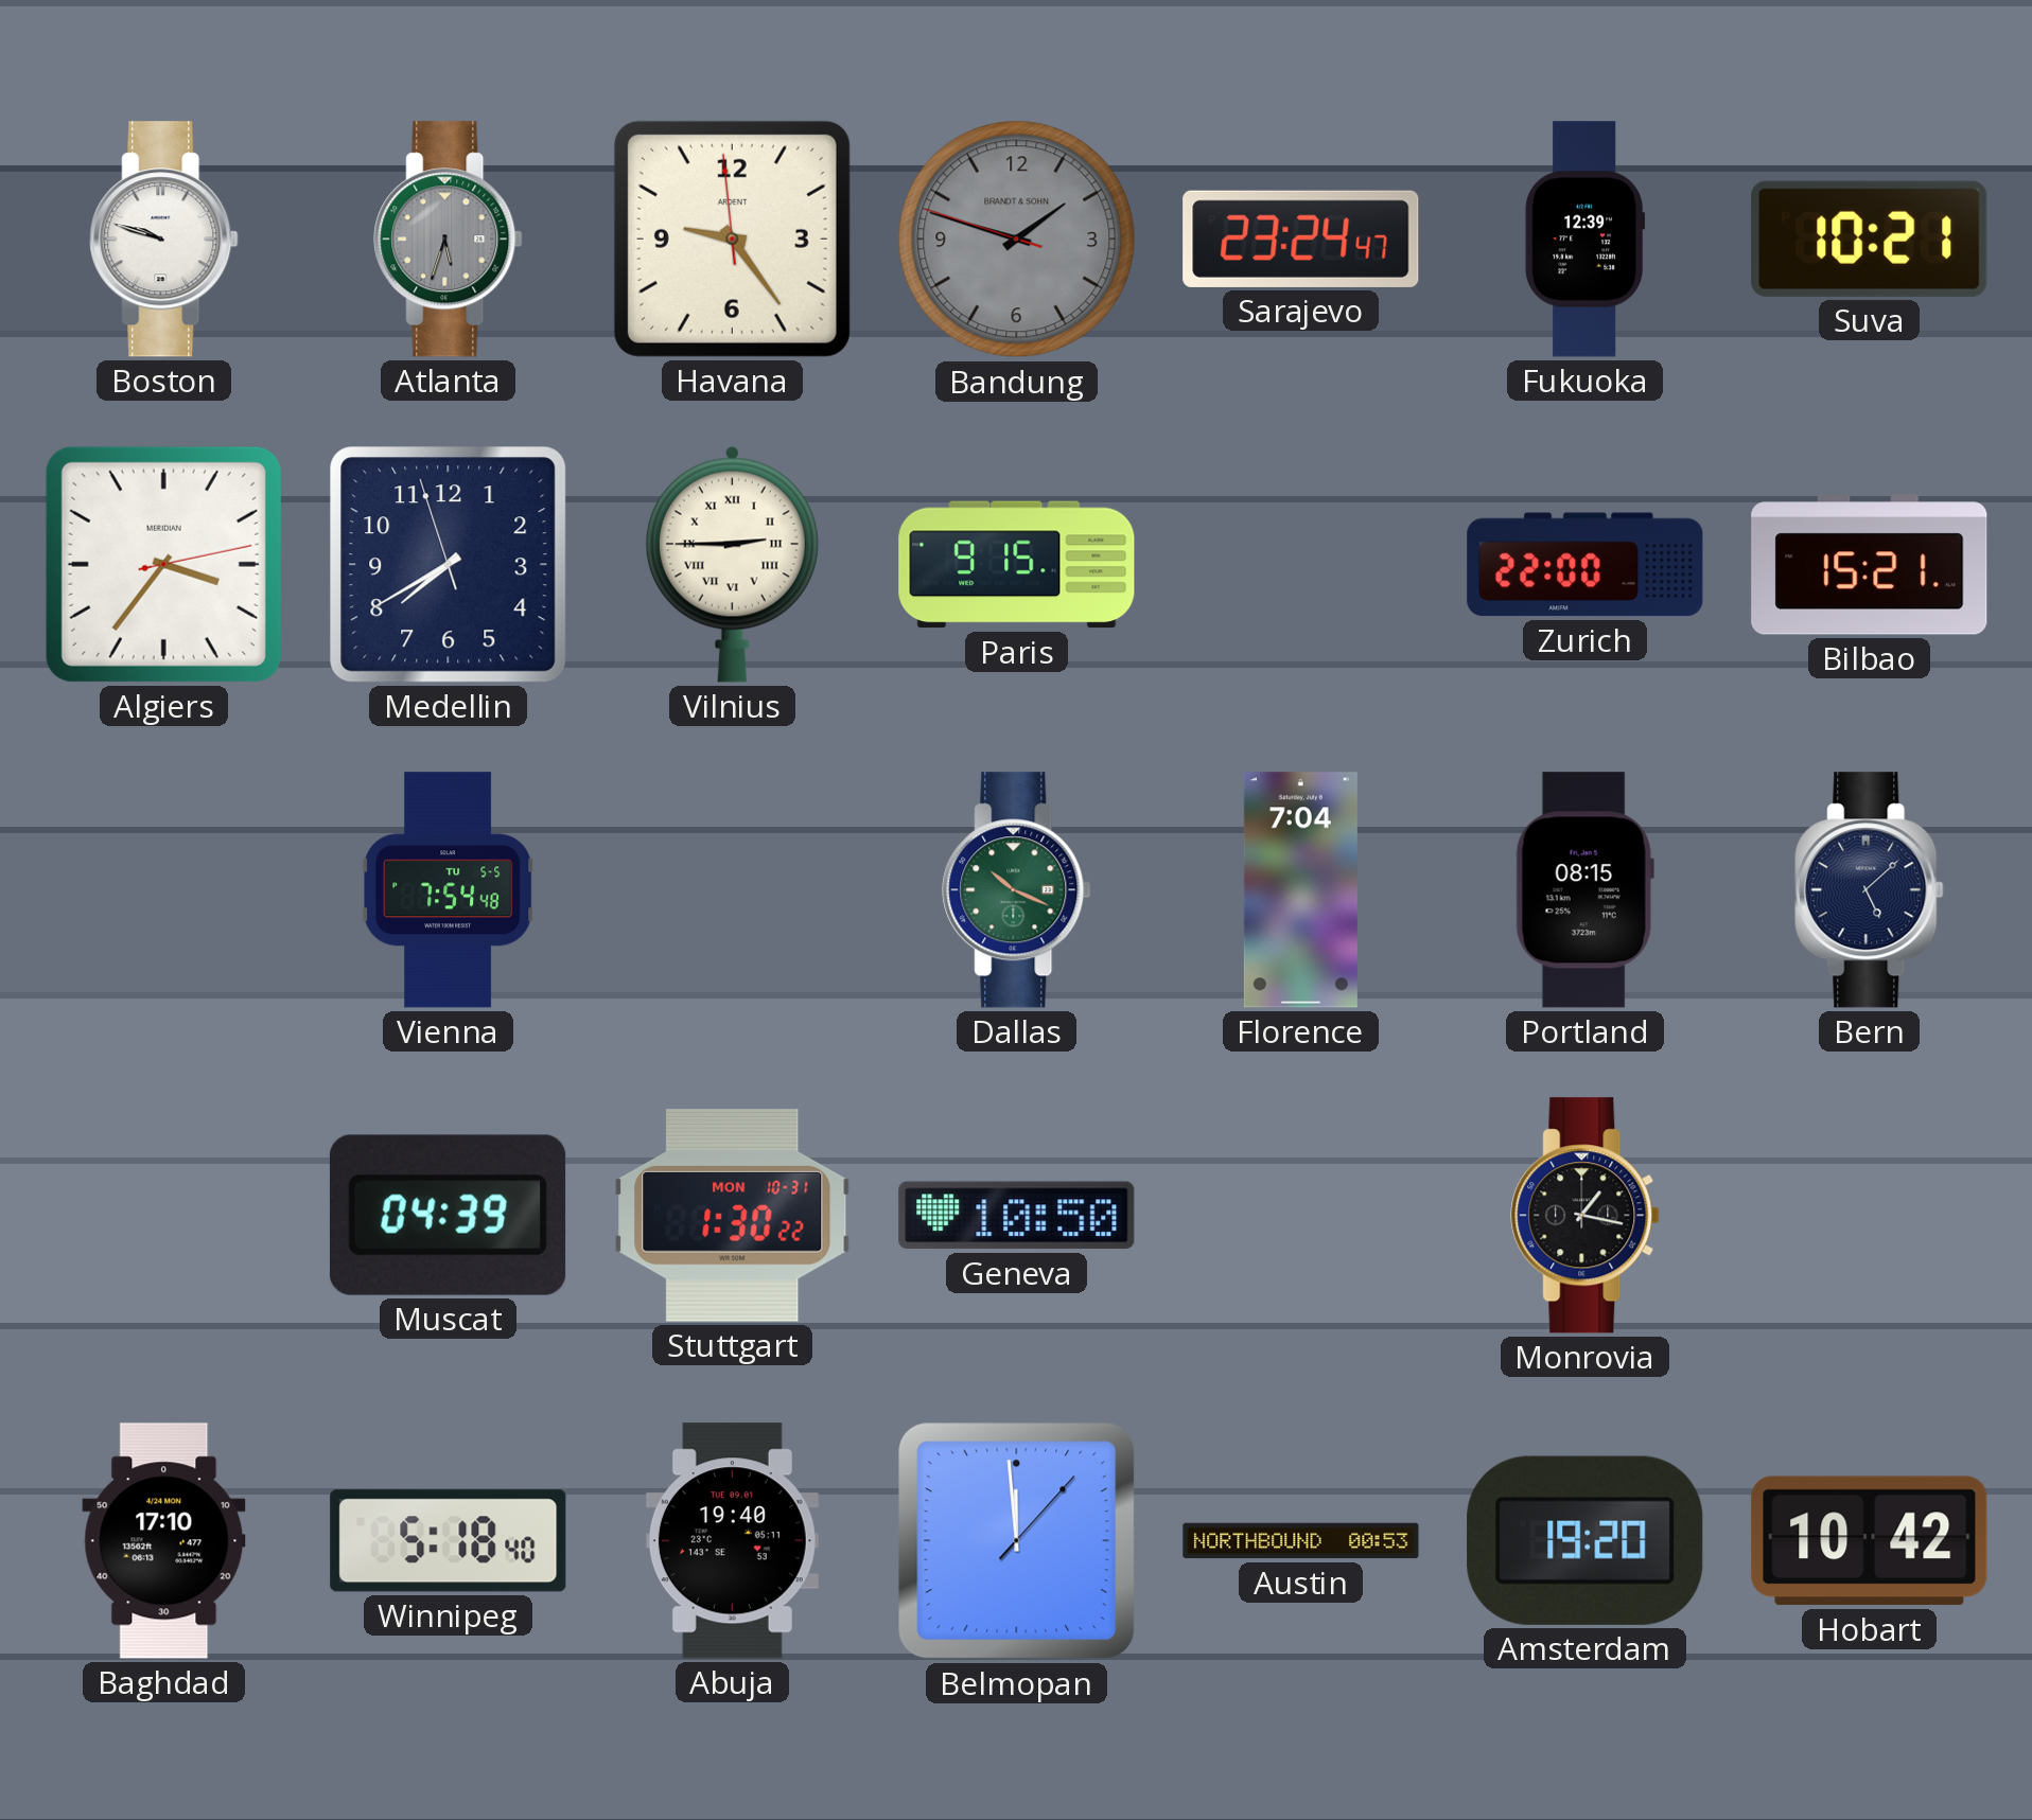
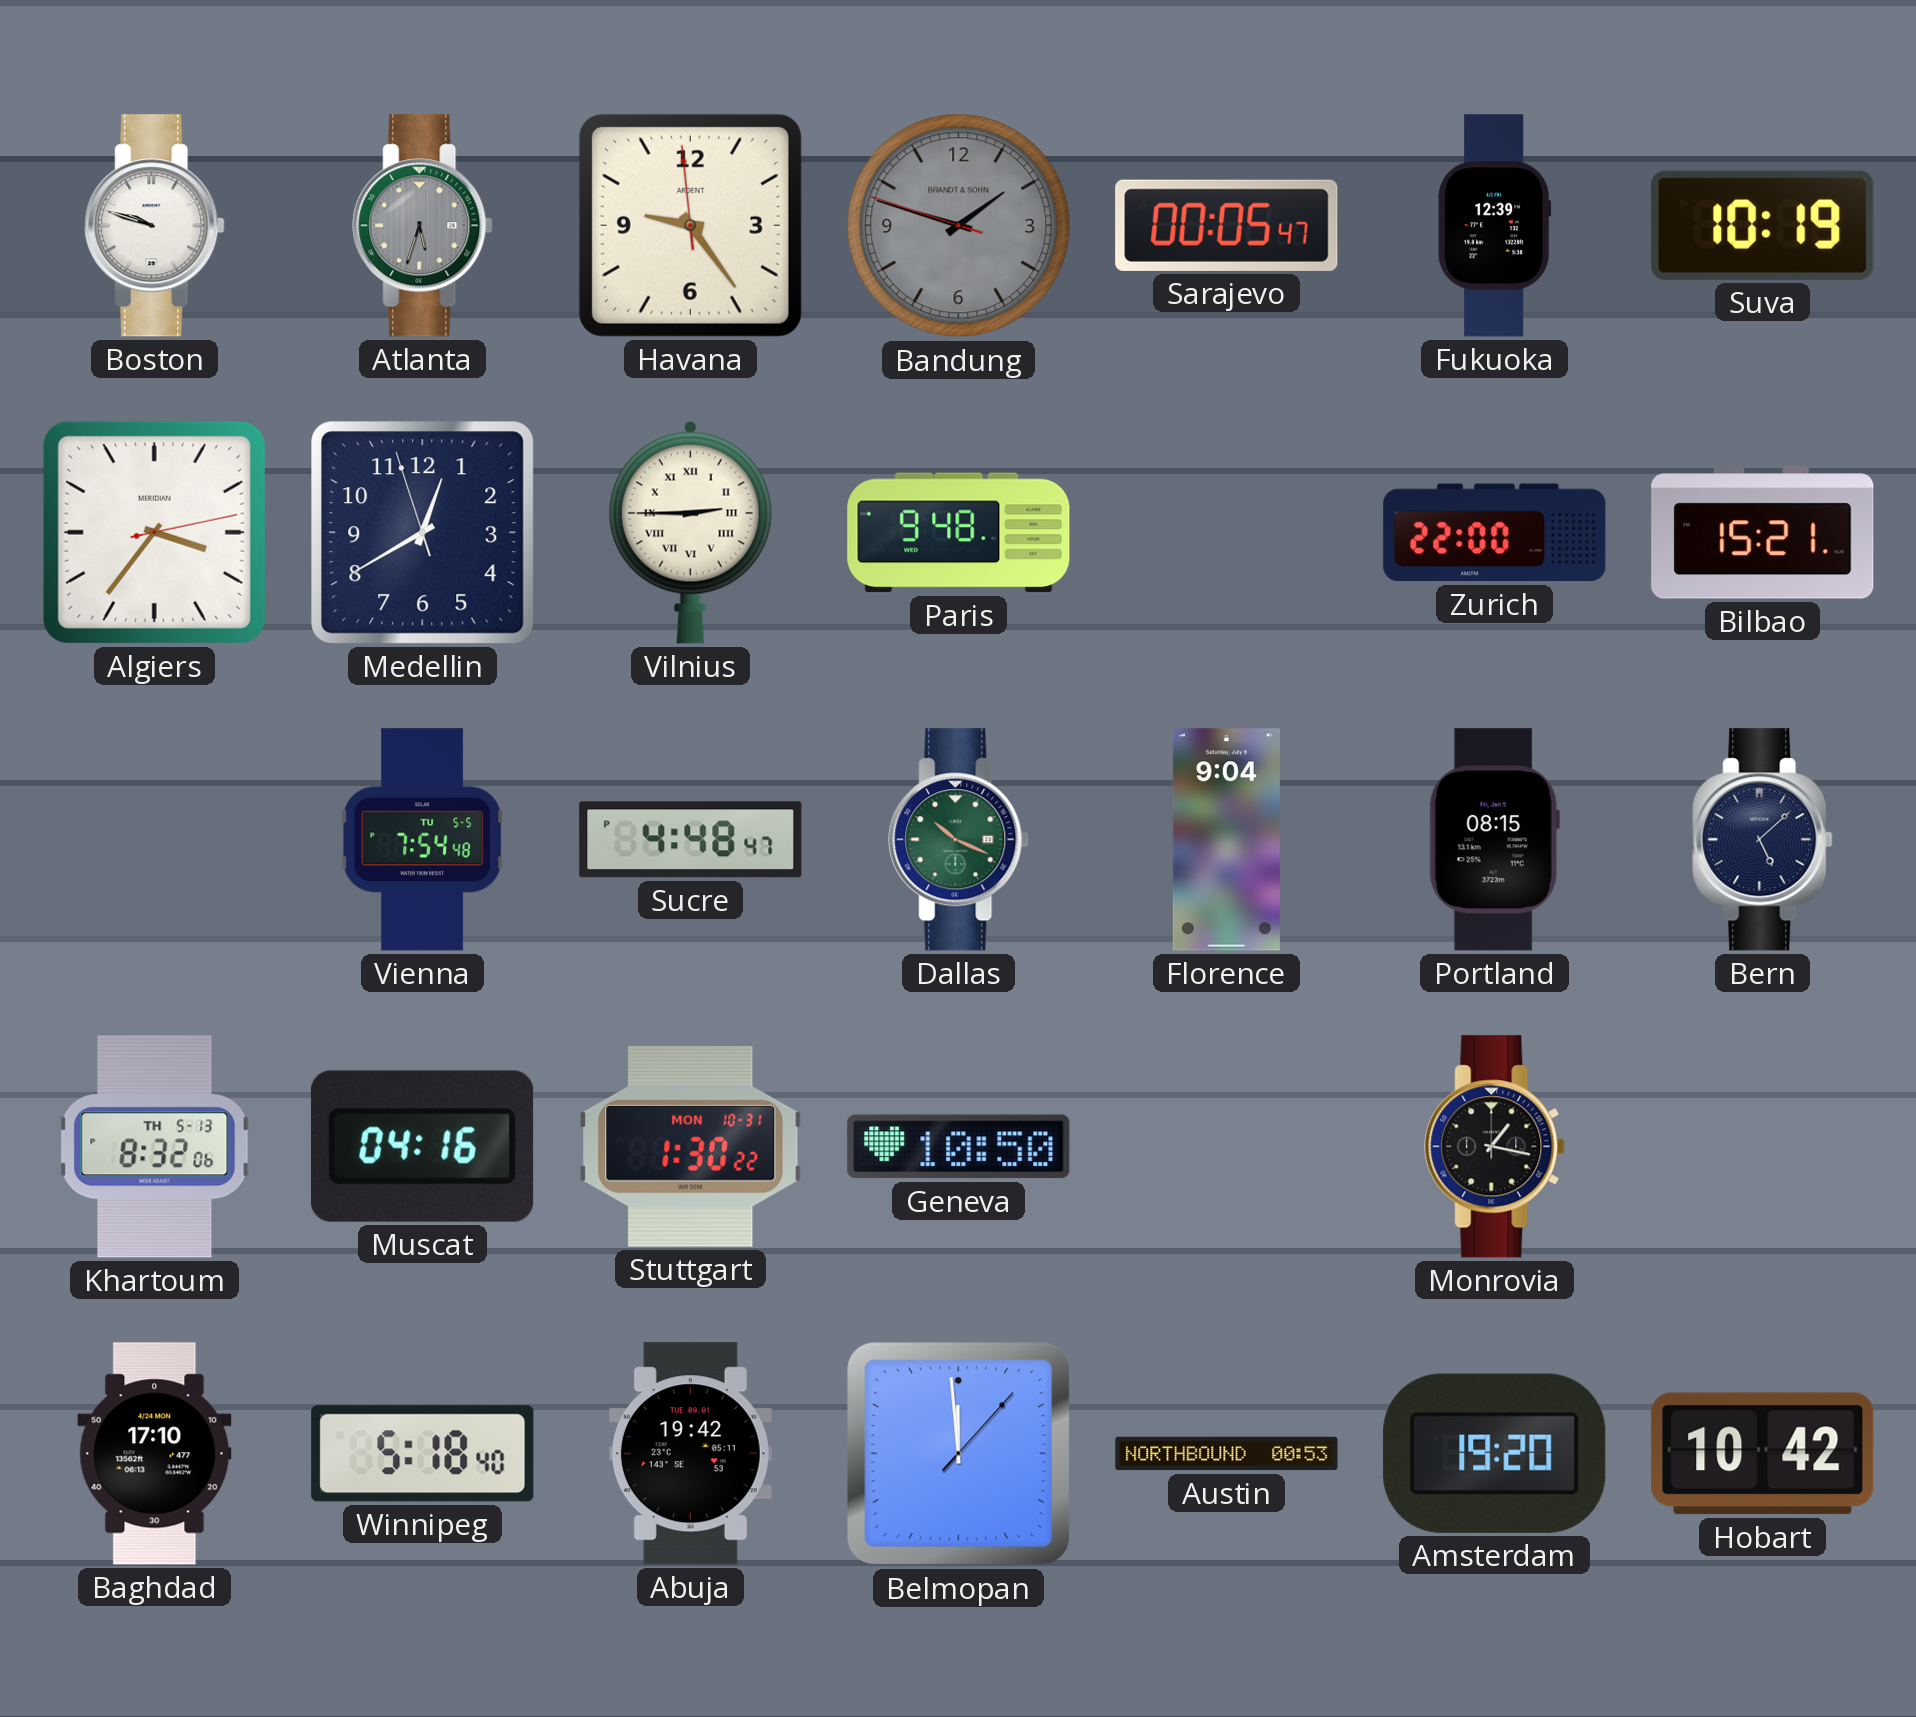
Sarajevo: 23:24 -> 00:05
Suva: 10:21 -> 10:19
Medellin: 7:39 -> 12:39
Paris: 9:15 -> 9:48
Sucre: none -> 4:48
Florence: 7:04 -> 9:04
Khartoum: none -> 8:32
Muscat: 04:39 -> 04:16
Abuja: 19:40 -> 19:42
